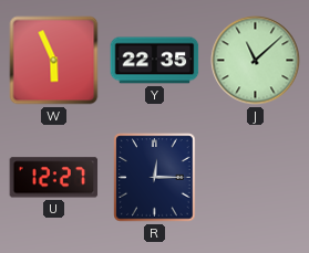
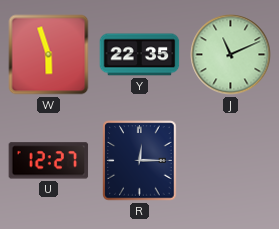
W: 5:56 -> 5:57
J: 11:08 -> 11:11
